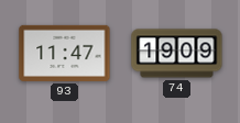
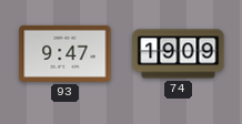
93: 11:47 -> 9:47
